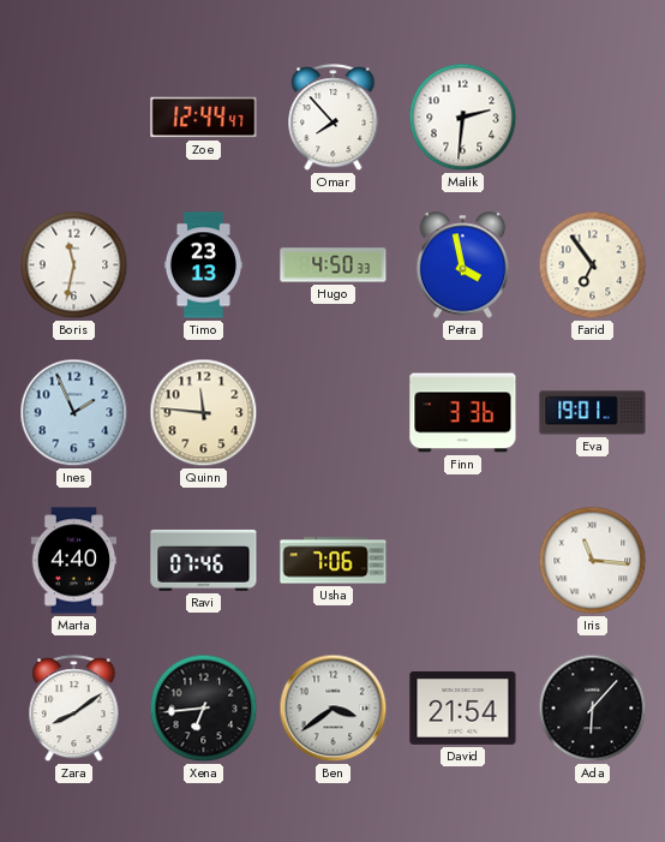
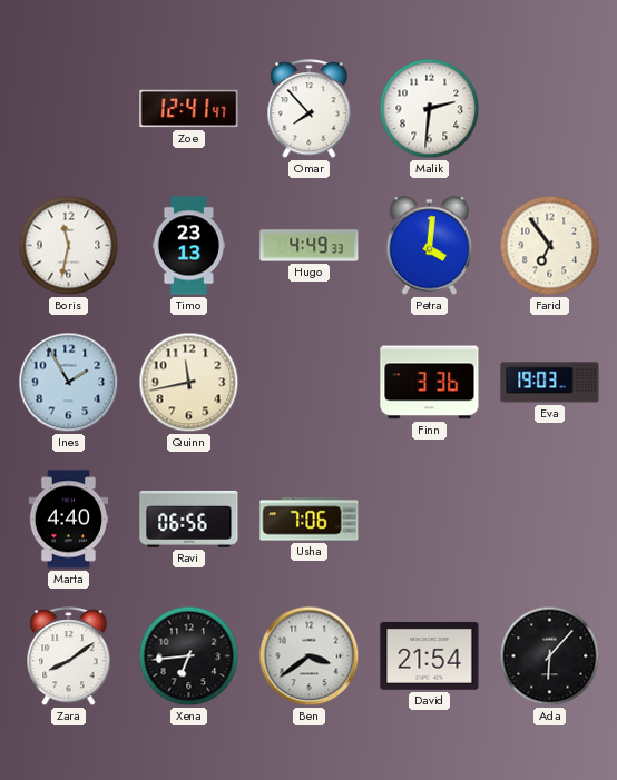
Zoe: 12:44 -> 12:41
Hugo: 4:50 -> 4:49
Petra: 3:58 -> 4:01
Ines: 1:56 -> 1:55
Quinn: 11:46 -> 11:43
Eva: 19:01 -> 19:03
Ravi: 07:46 -> 06:56
Iris: 11:16 -> none
